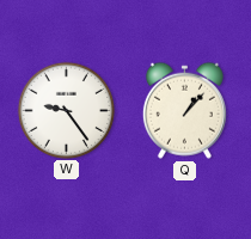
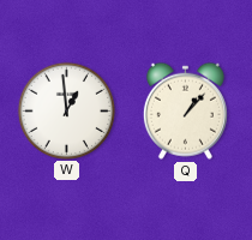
W: 9:24 -> 12:59
